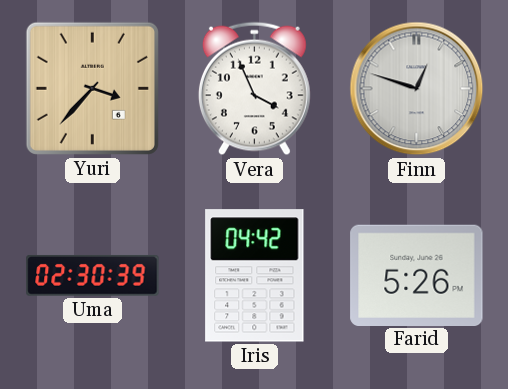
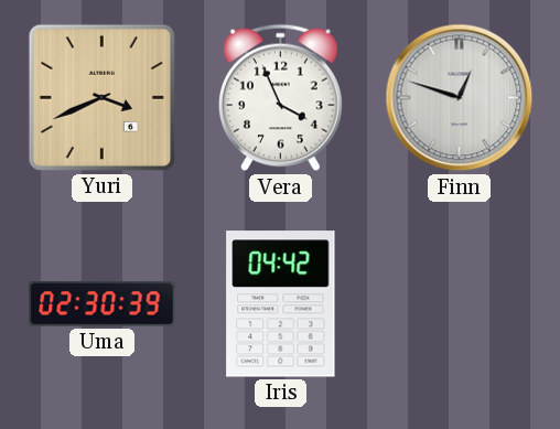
Yuri: 3:37 -> 3:41
Farid: 5:26 -> none
